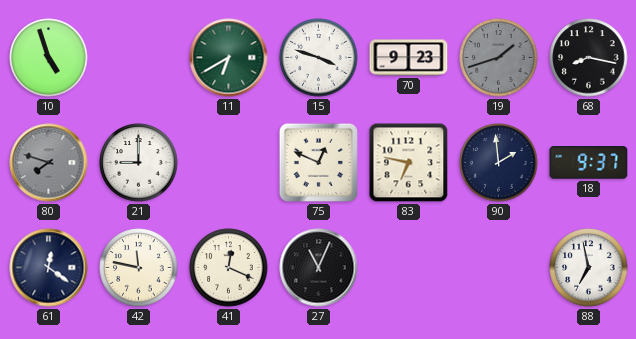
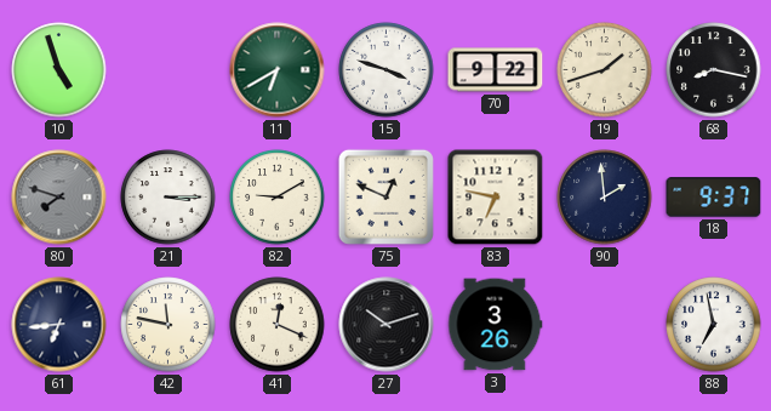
70: 9:23 -> 9:22
19 dial: grey -> cream
21: 9:00 -> 3:15
82: none -> 9:10
61: 12:21 -> 6:44
27: 11:04 -> 10:12
3: none -> 3:26
